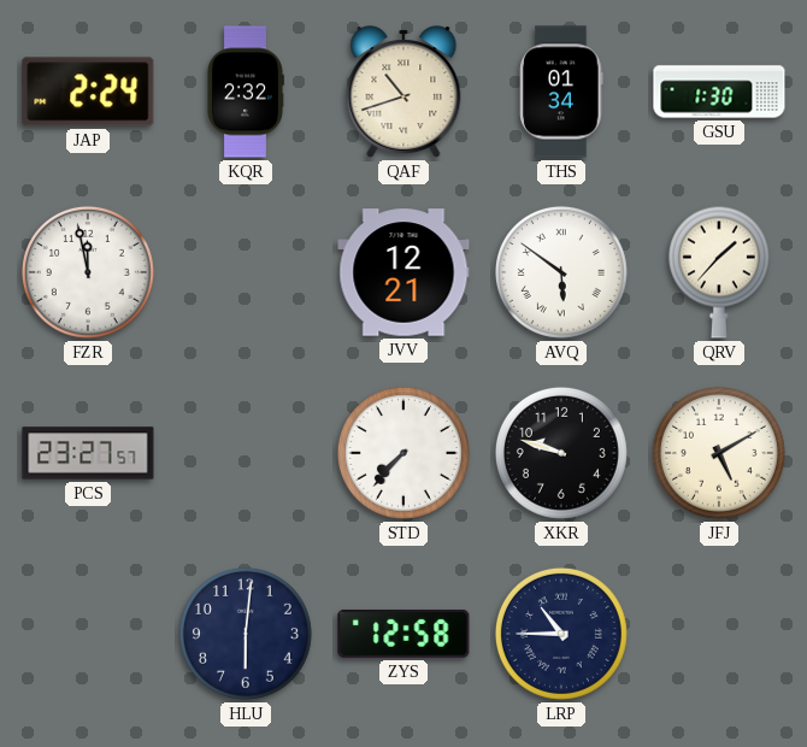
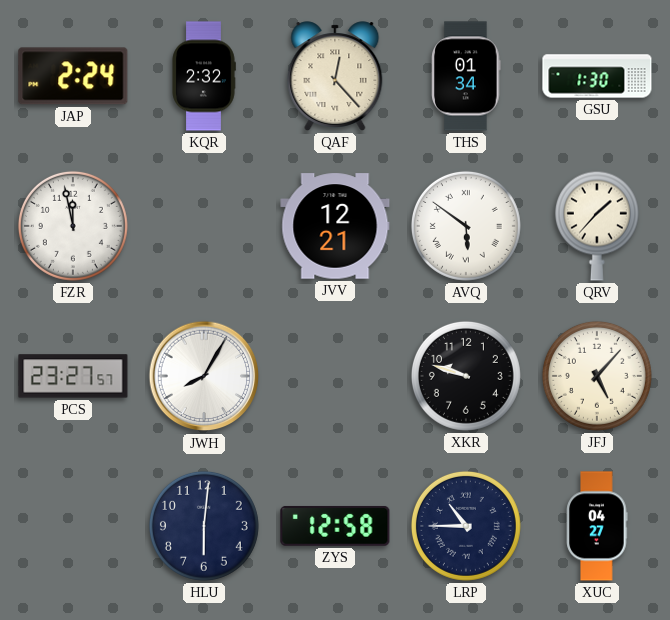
QAF: 10:42 -> 12:23
JWH: none -> 8:05
STD: 7:37 -> none
JFJ: 5:10 -> 5:07
XUC: none -> 04:27
